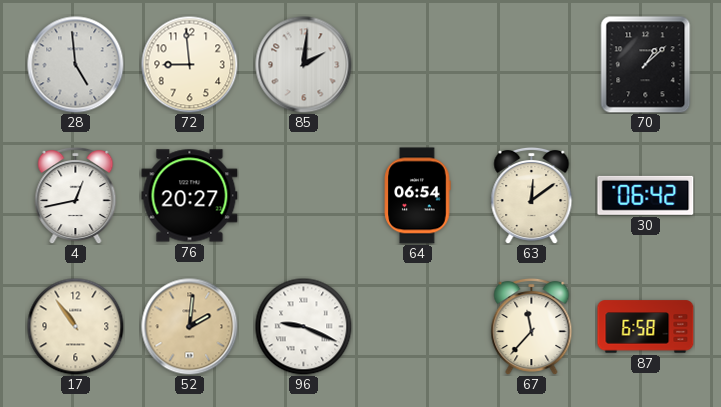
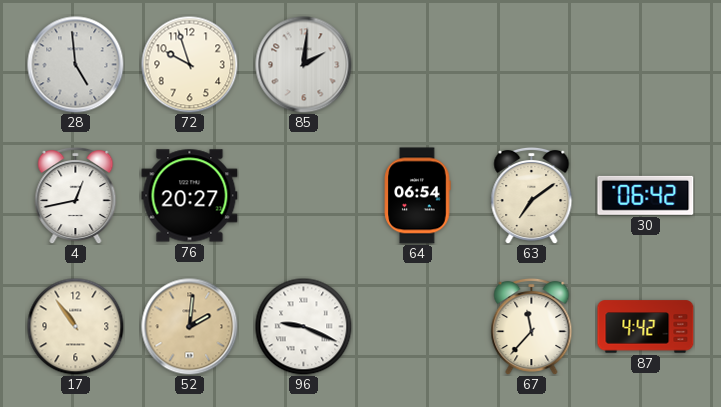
72: 8:59 -> 9:57
70: 1:08 -> none
63: 12:09 -> 7:09
87: 6:58 -> 4:42
